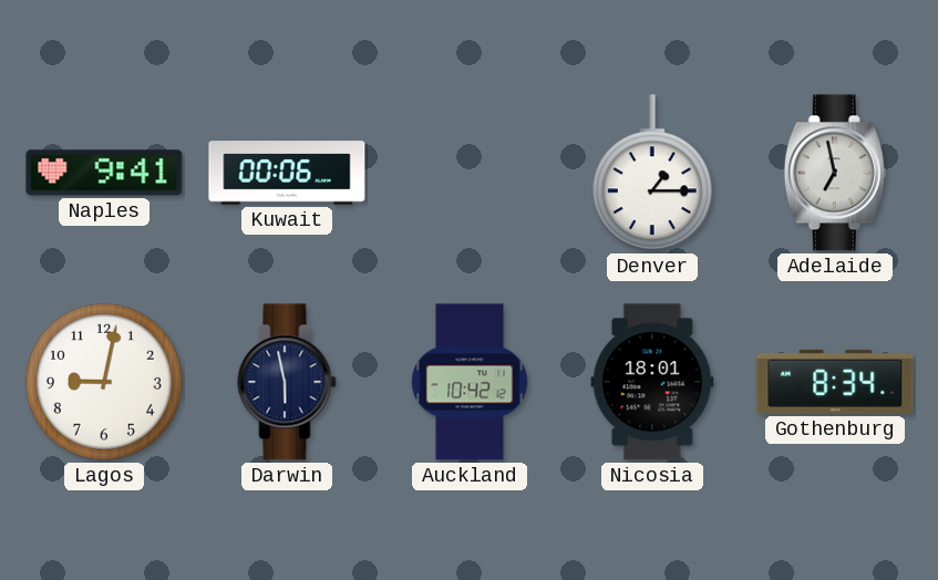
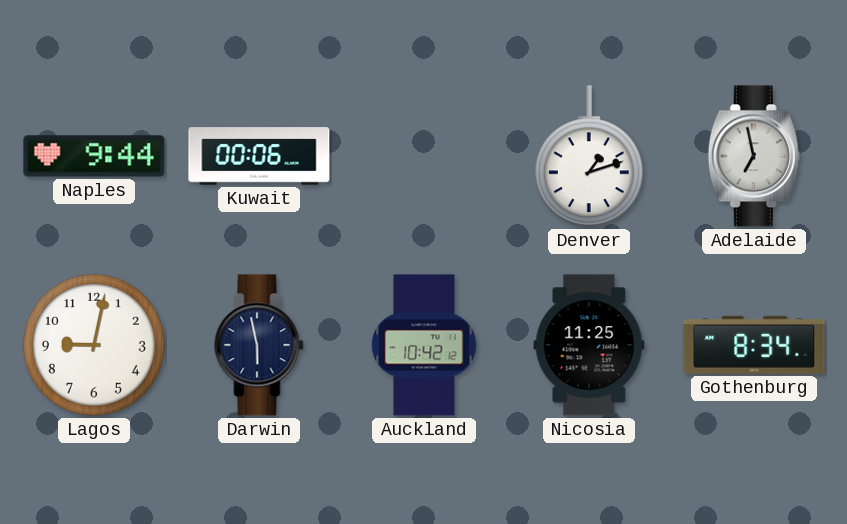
Naples: 9:41 -> 9:44
Denver: 1:15 -> 1:12
Nicosia: 18:01 -> 11:25
